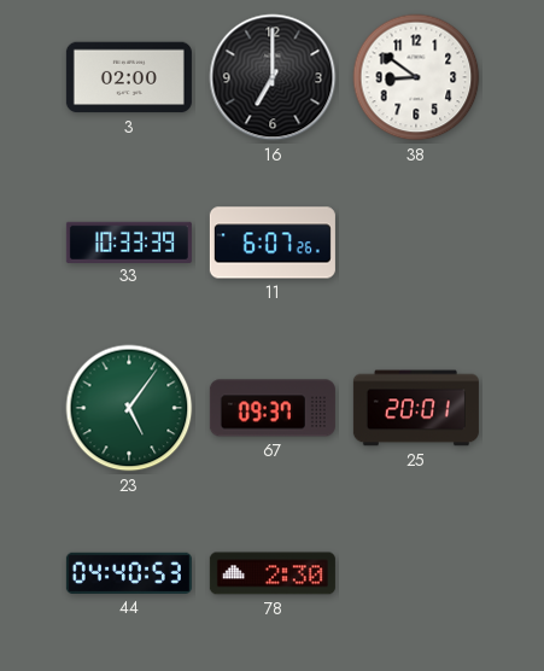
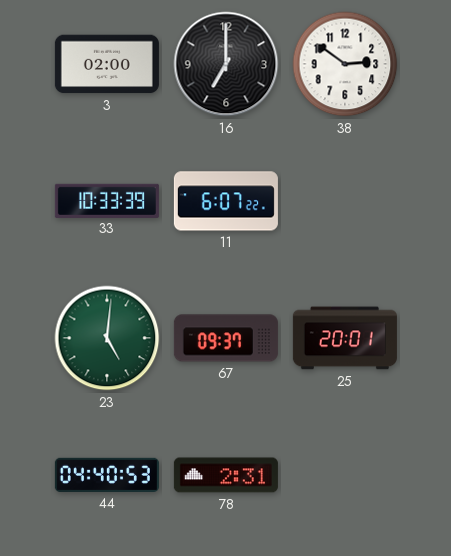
38: 8:51 -> 2:51
11: 6:07:26 -> 6:07:22
23: 5:06 -> 5:01
78: 2:30 -> 2:31
